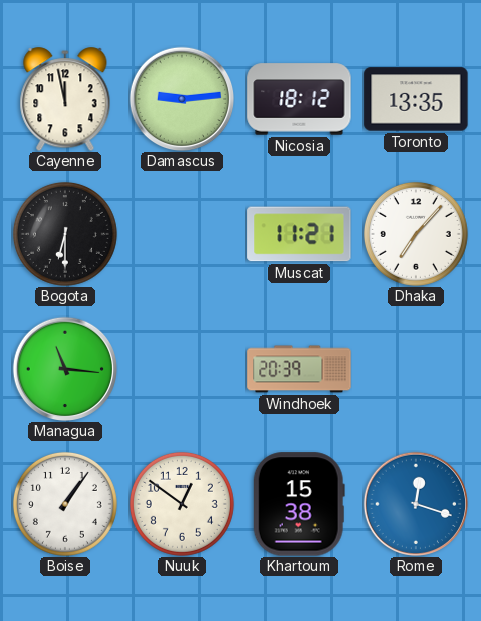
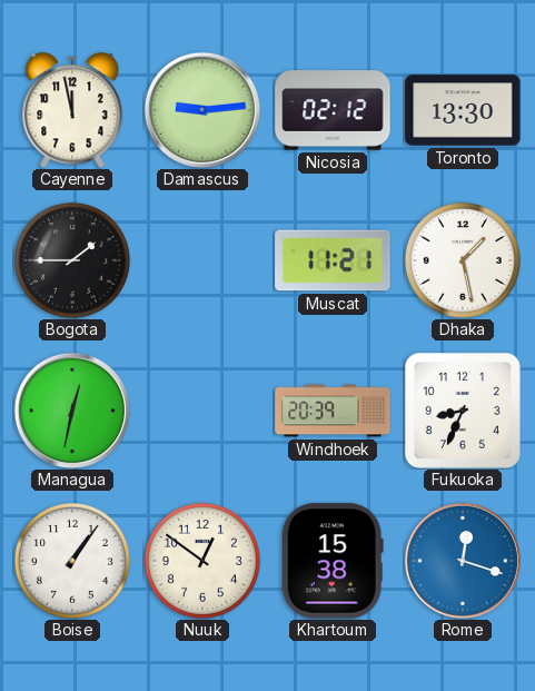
Nicosia: 18:12 -> 02:12
Toronto: 13:35 -> 13:30
Bogota: 6:30 -> 1:45
Dhaka: 7:07 -> 1:28
Managua: 11:16 -> 12:32
Fukuoka: none -> 8:34
